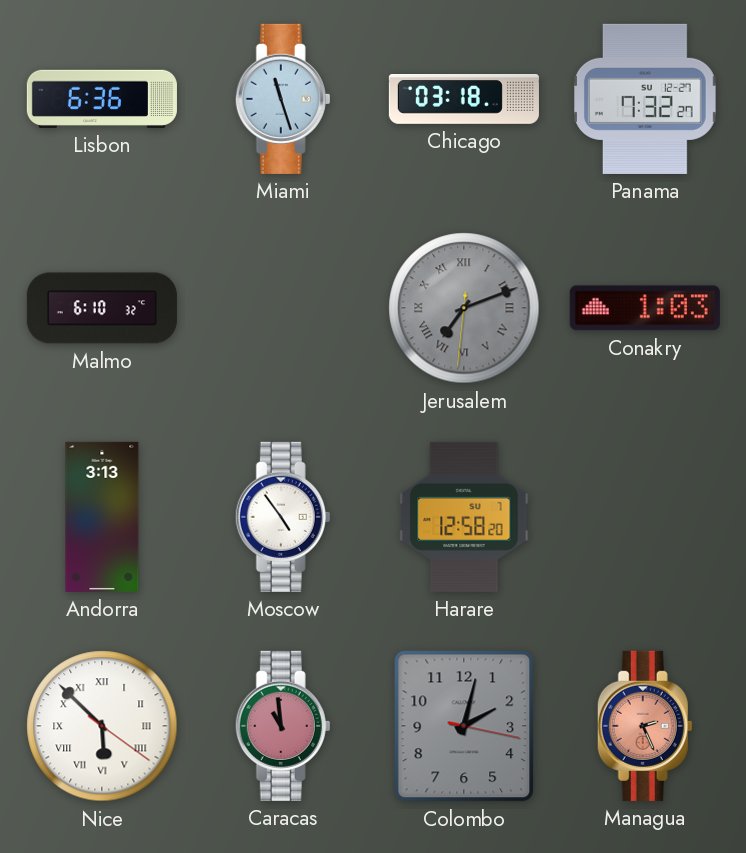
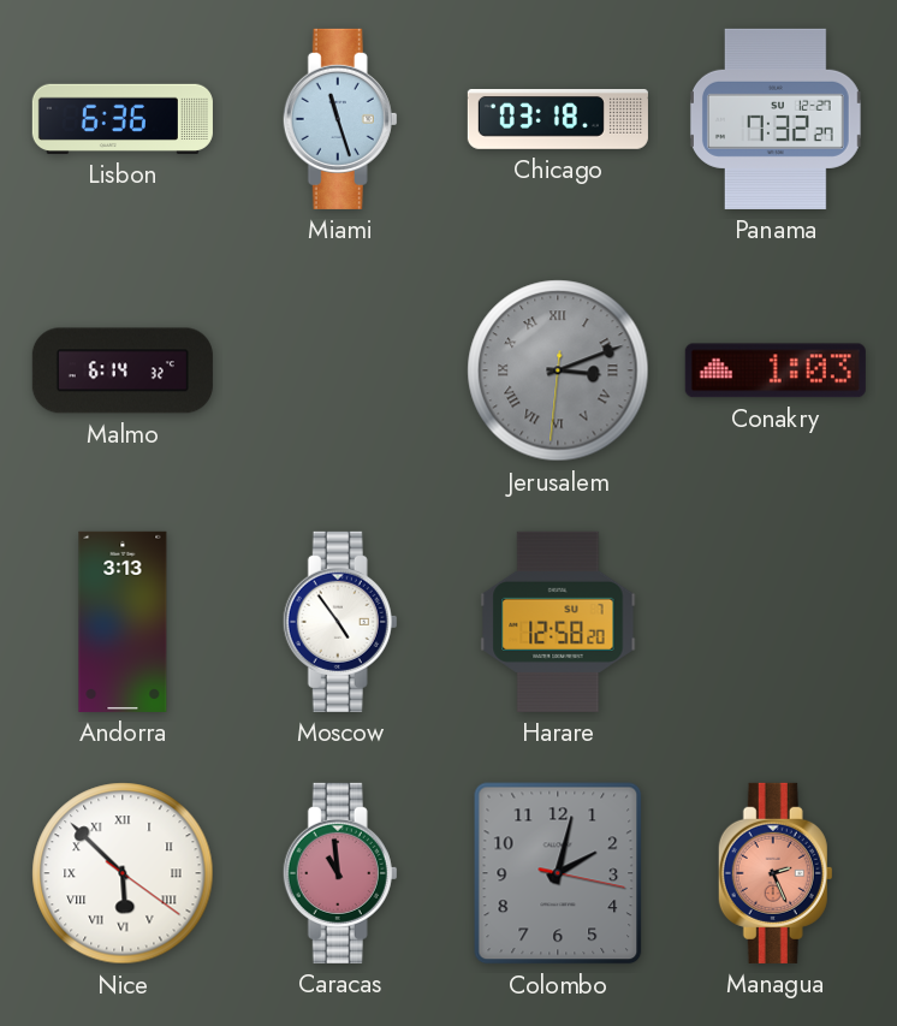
Malmo: 6:10 -> 6:14
Jerusalem: 7:11 -> 3:11
